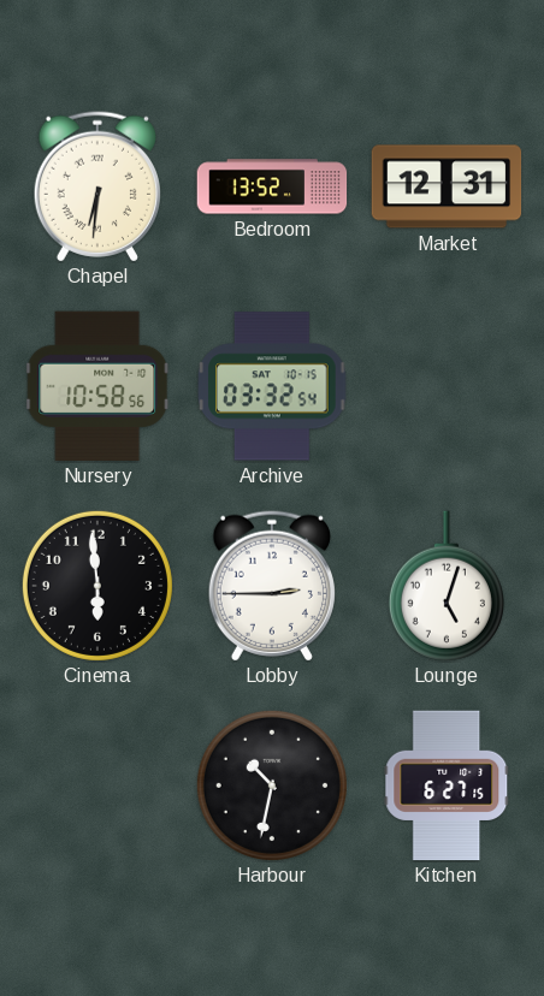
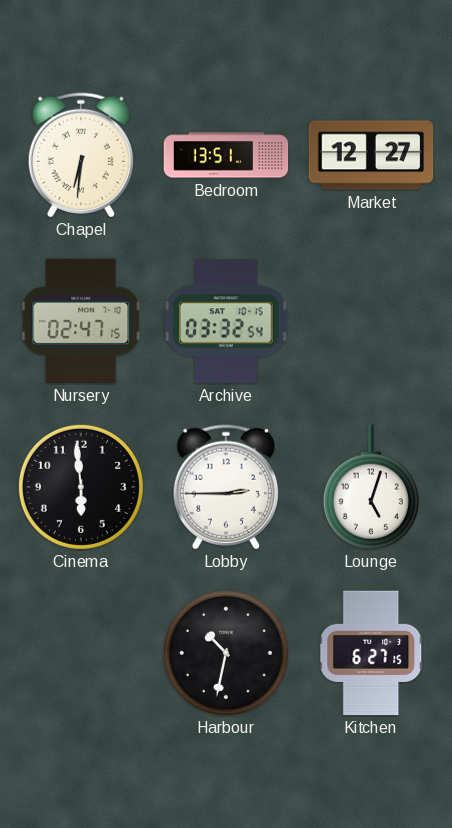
Bedroom: 13:52 -> 13:51
Market: 12:31 -> 12:27
Nursery: 10:58 -> 02:47
